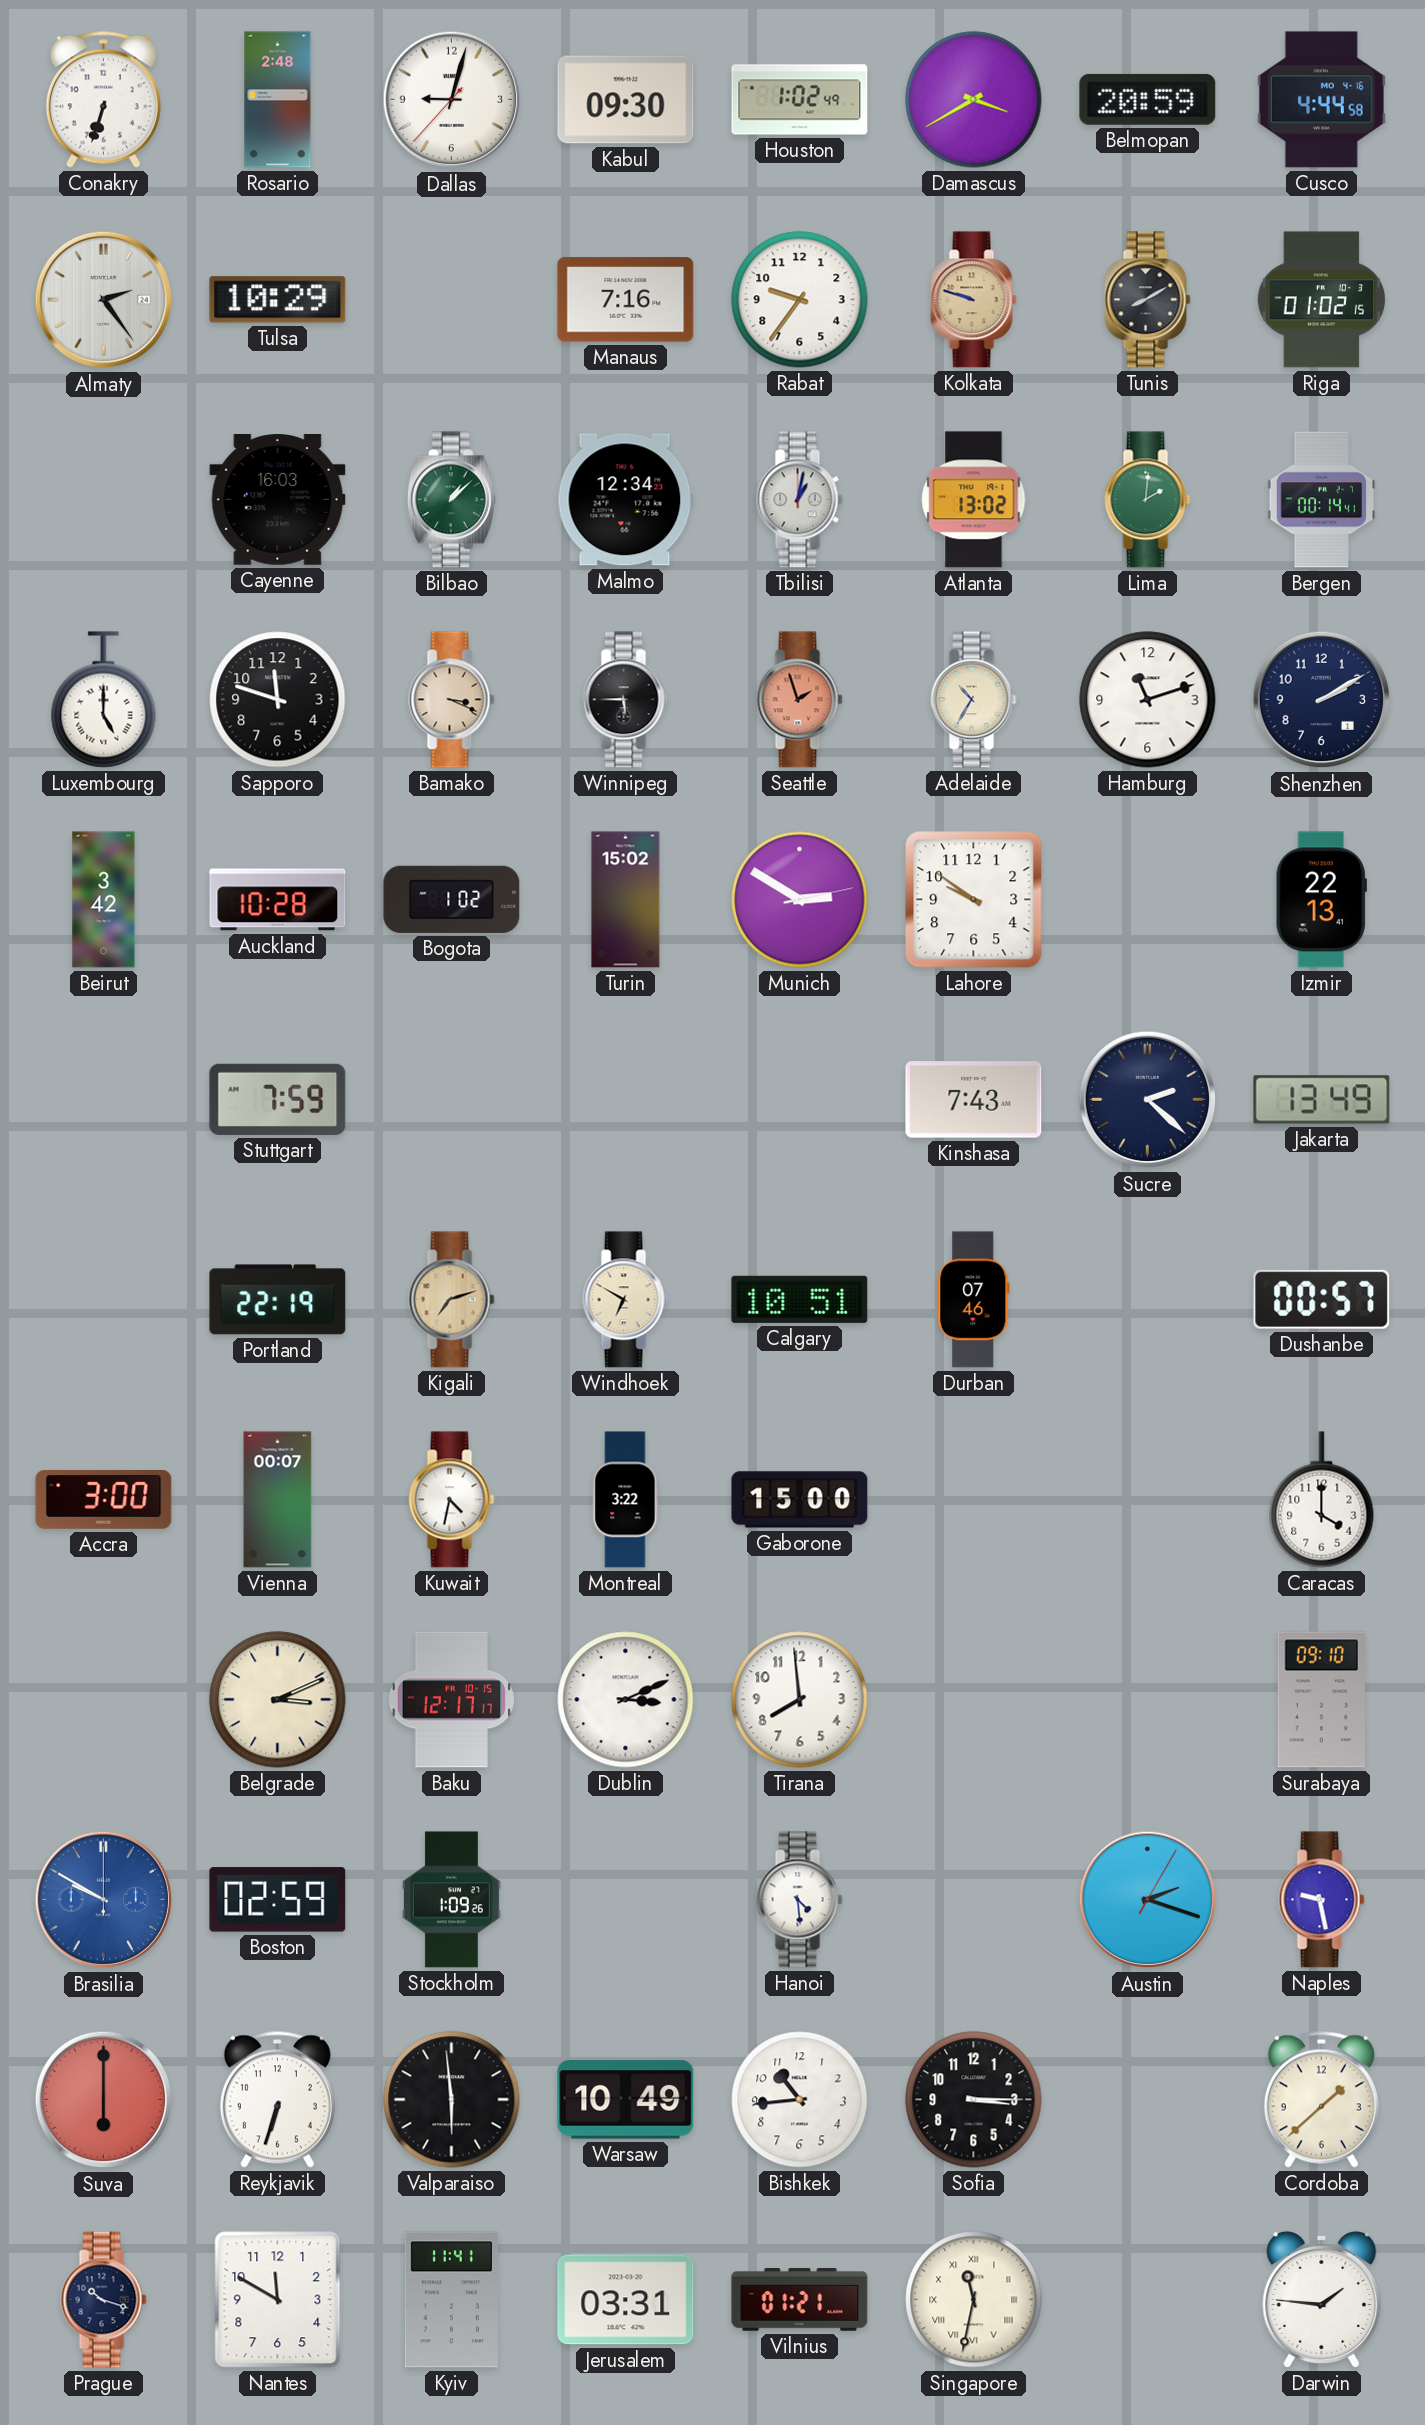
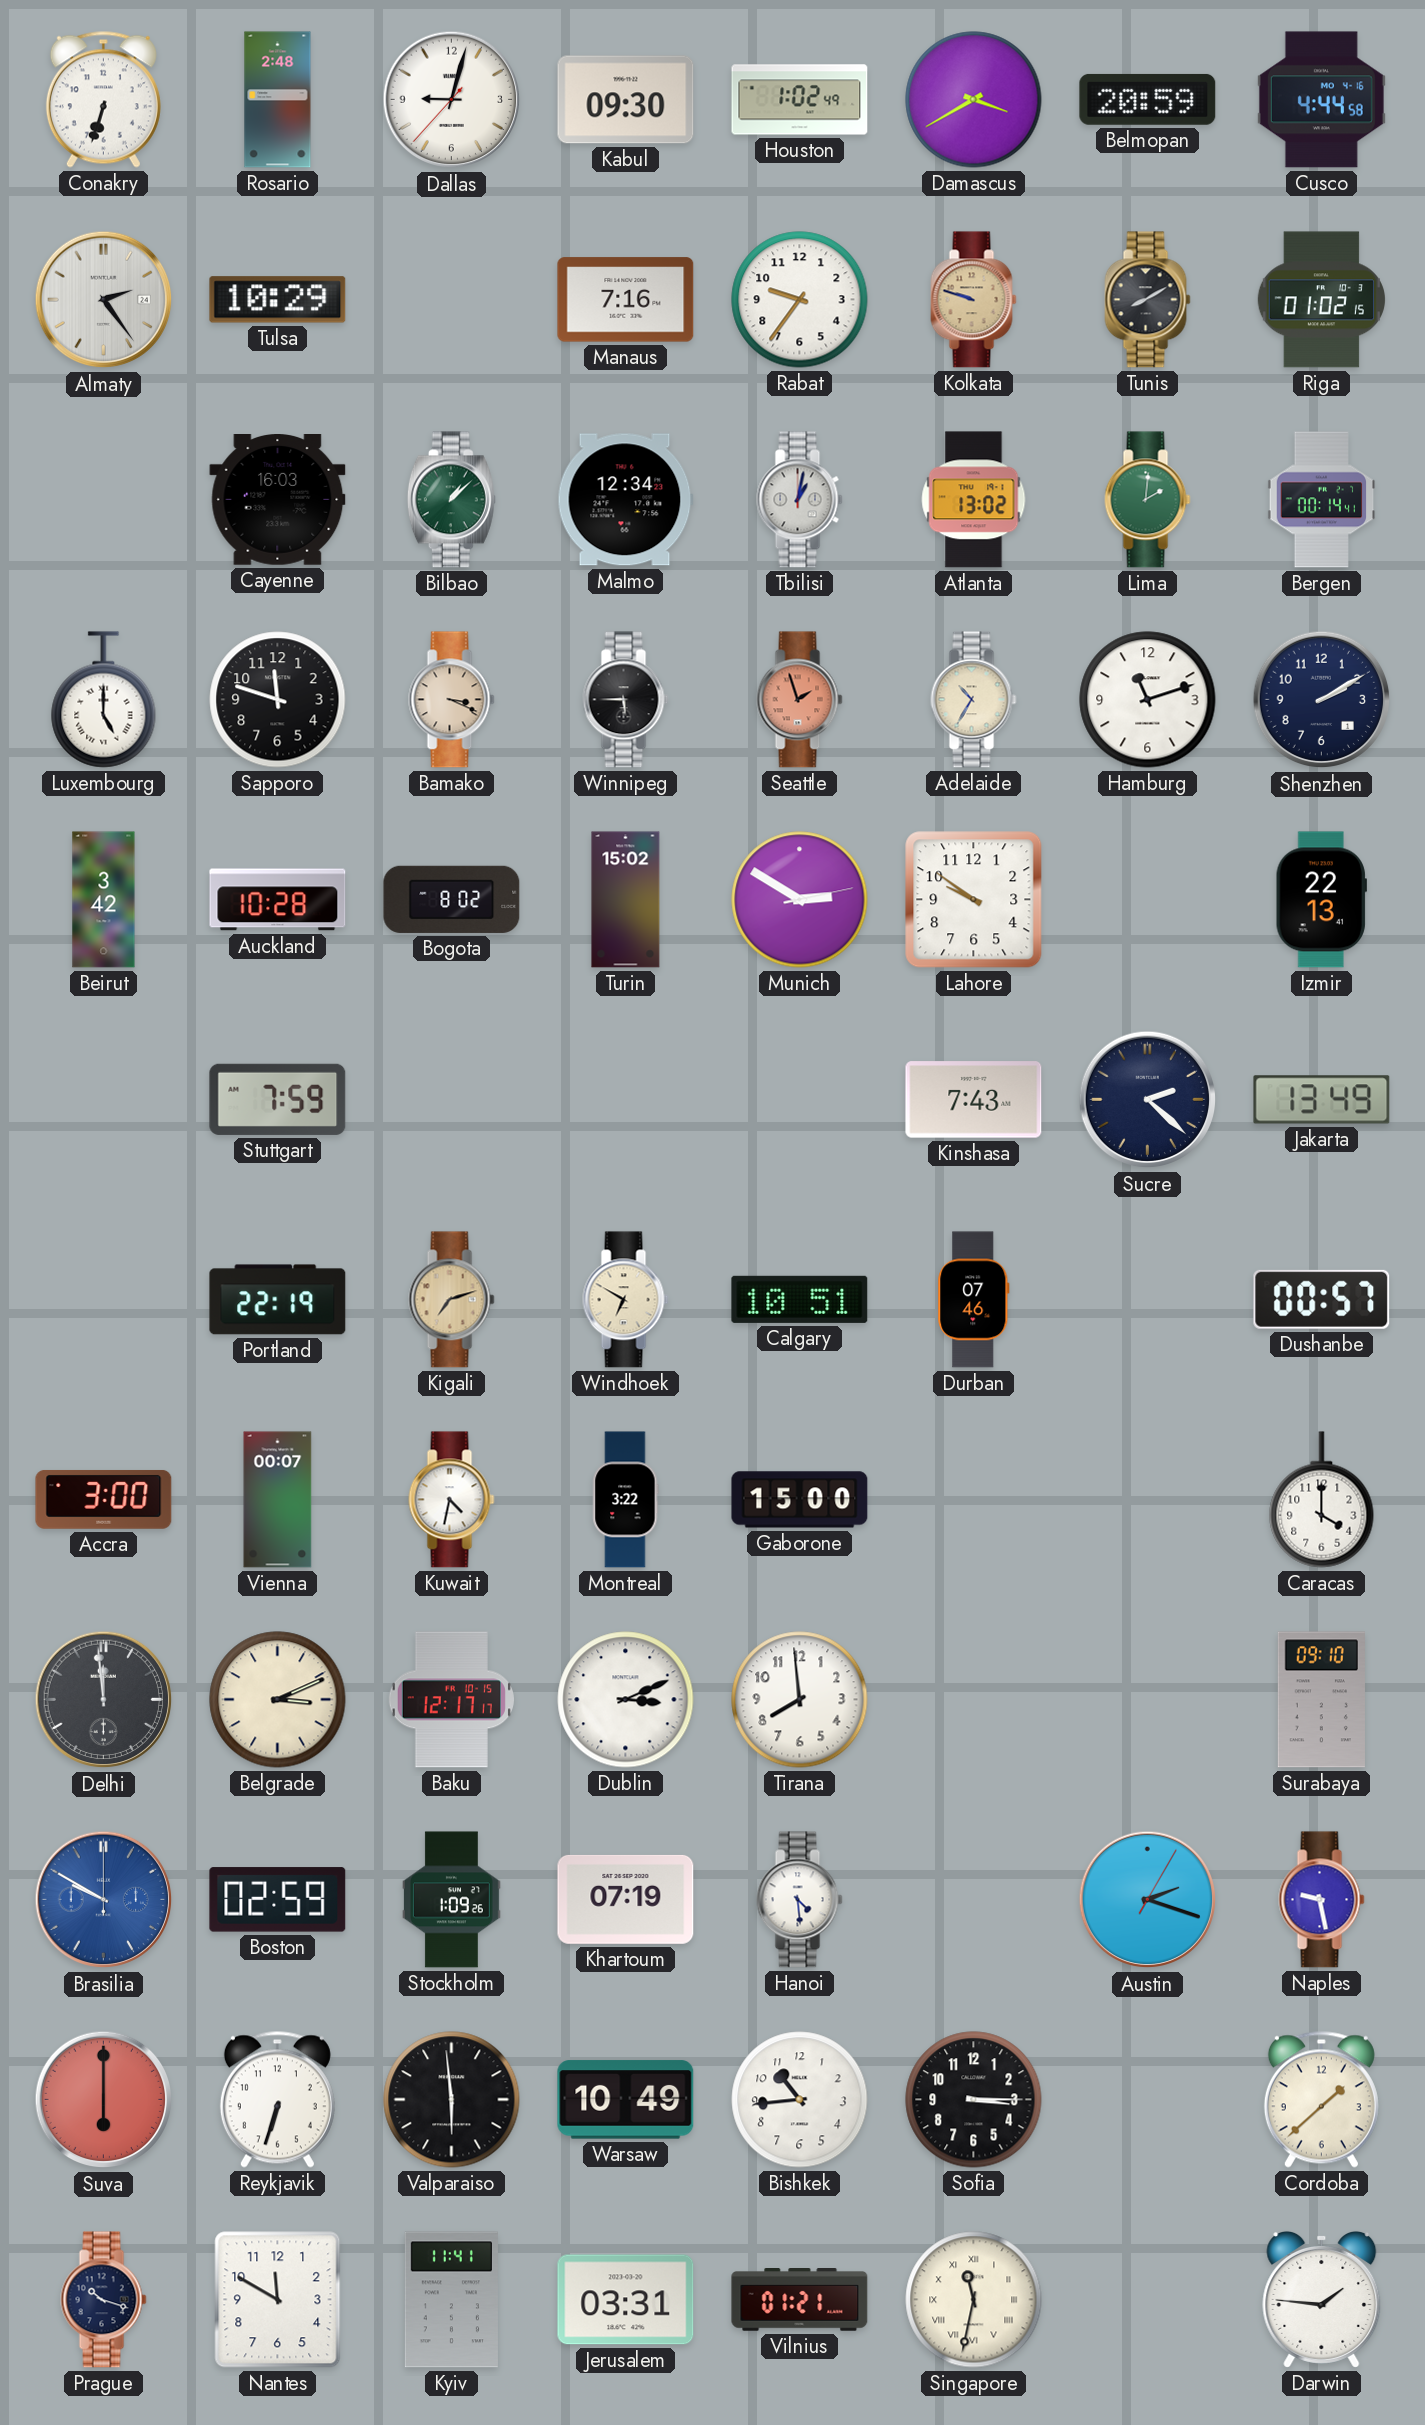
Bogota: 1:02 -> 8:02
Delhi: none -> 11:59
Khartoum: none -> 07:19
